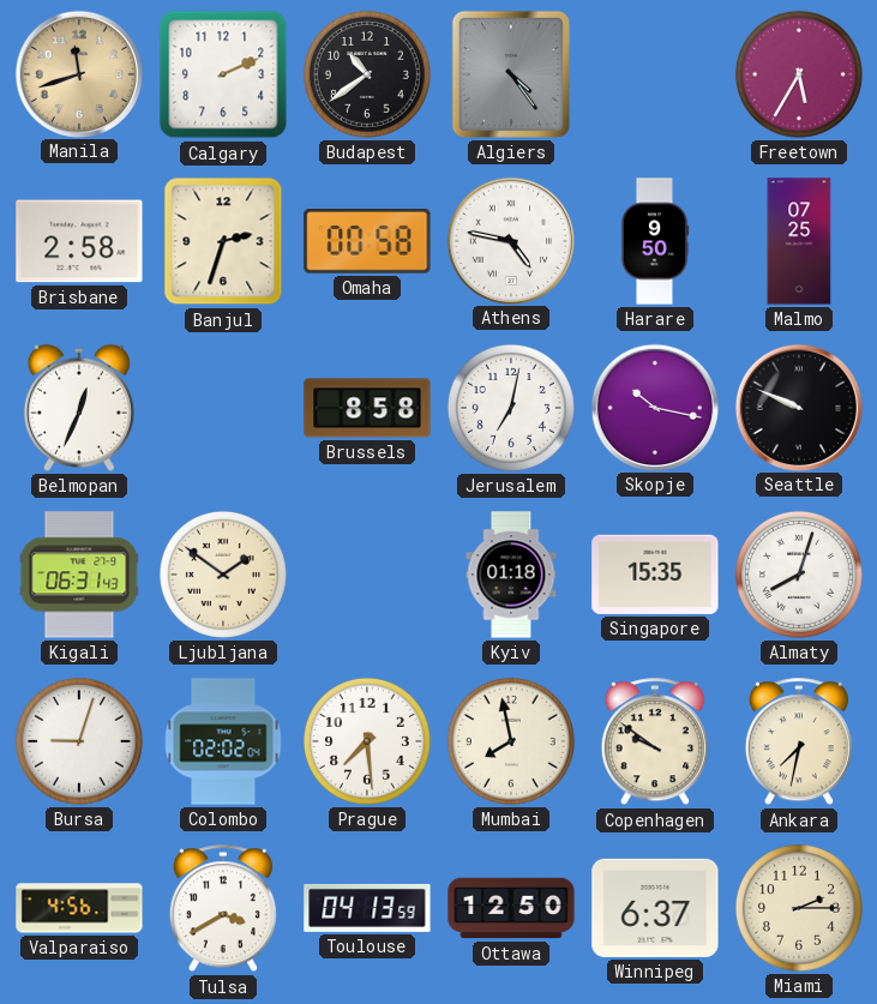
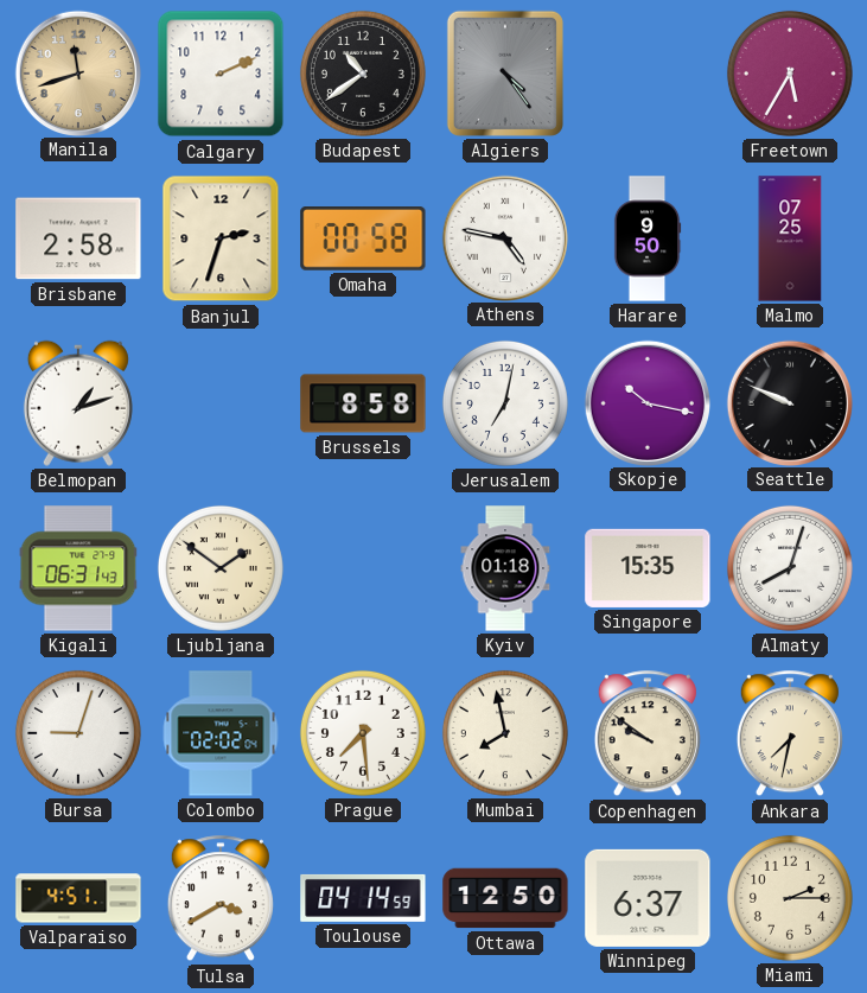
Belmopan: 12:34 -> 1:12
Valparaiso: 4:56 -> 4:51
Toulouse: 04:13 -> 04:14
